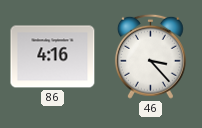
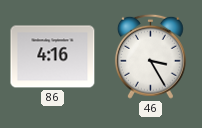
46: 3:23 -> 3:25
